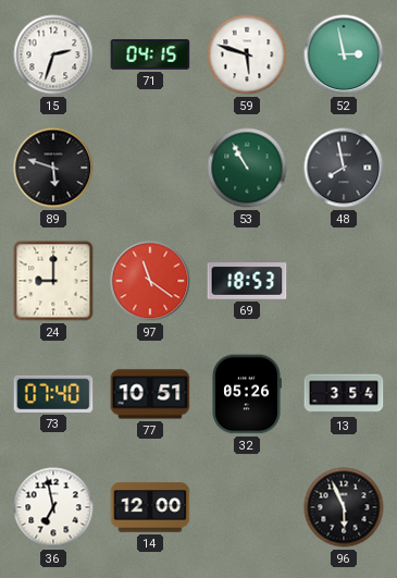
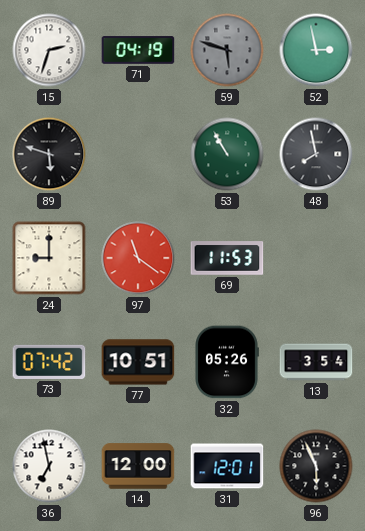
71: 04:15 -> 04:19
59 dial: white -> grey
69: 18:53 -> 11:53
73: 07:40 -> 07:42
31: none -> 12:01
